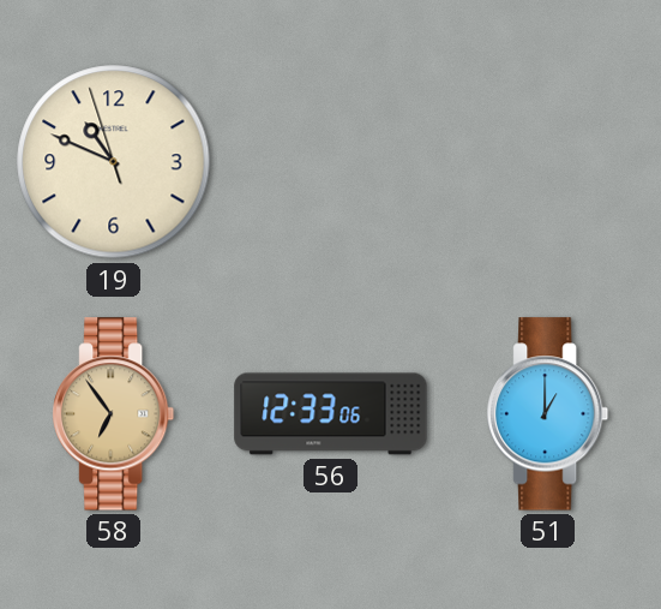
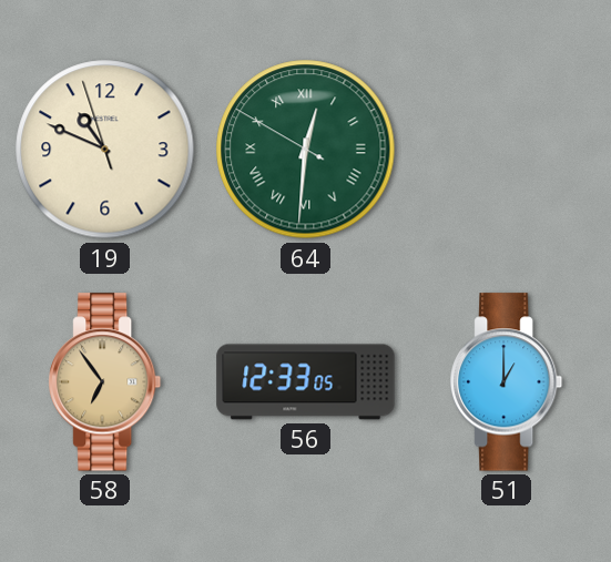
64: none -> 12:30
56: 12:33:06 -> 12:33:05
